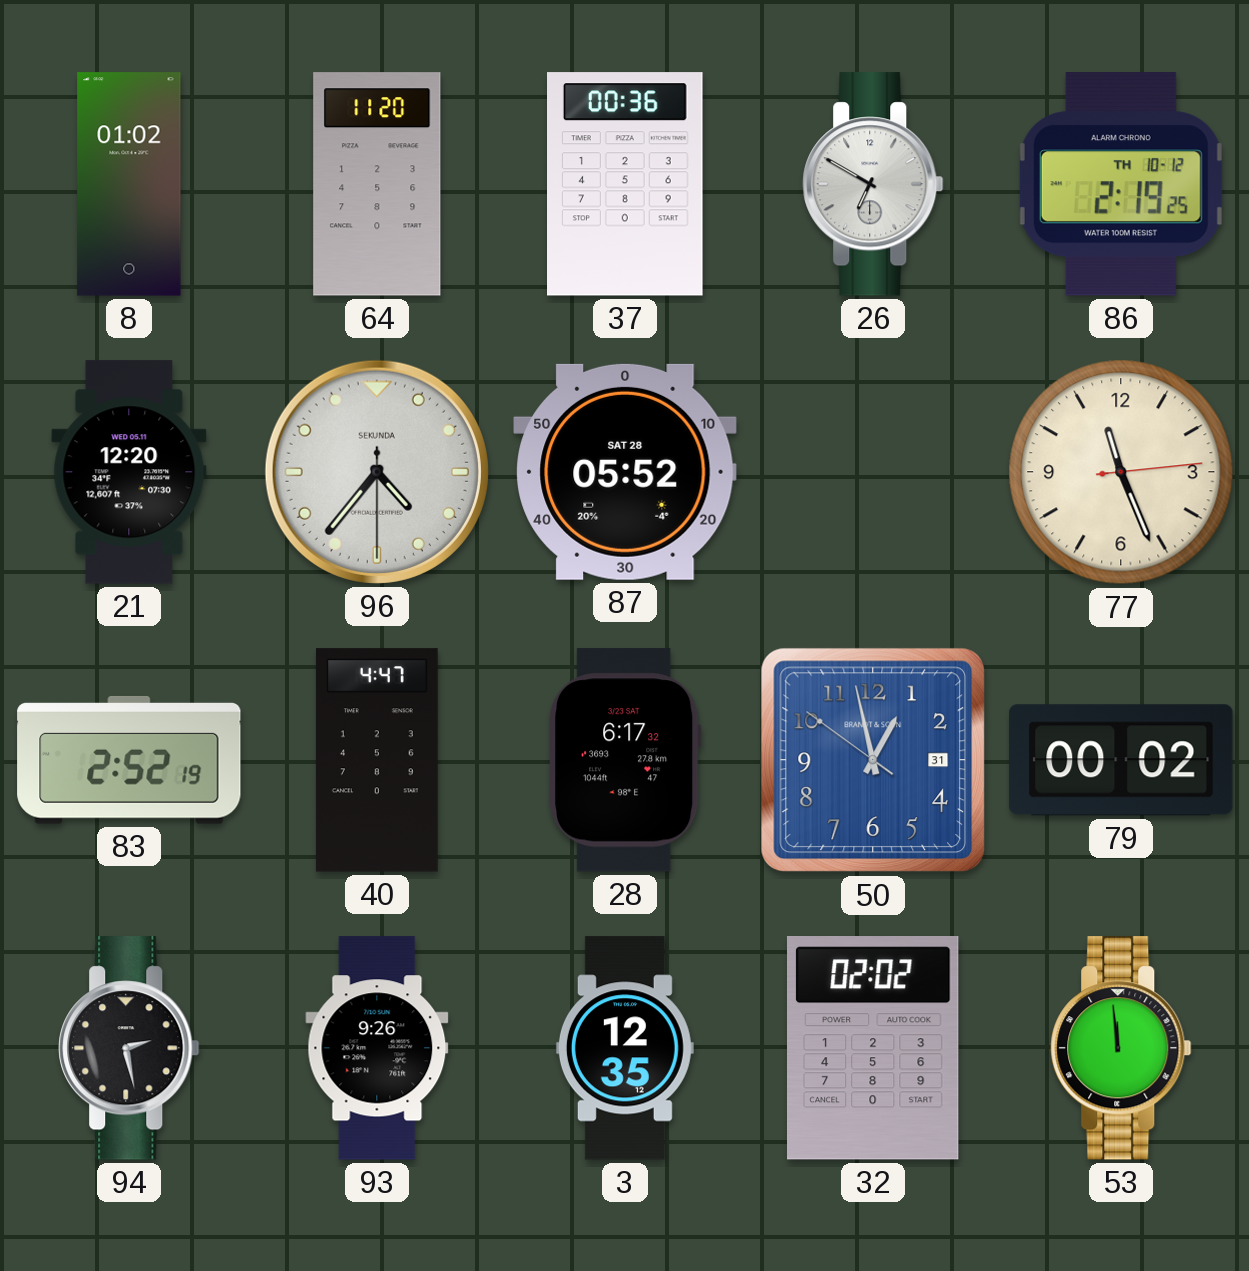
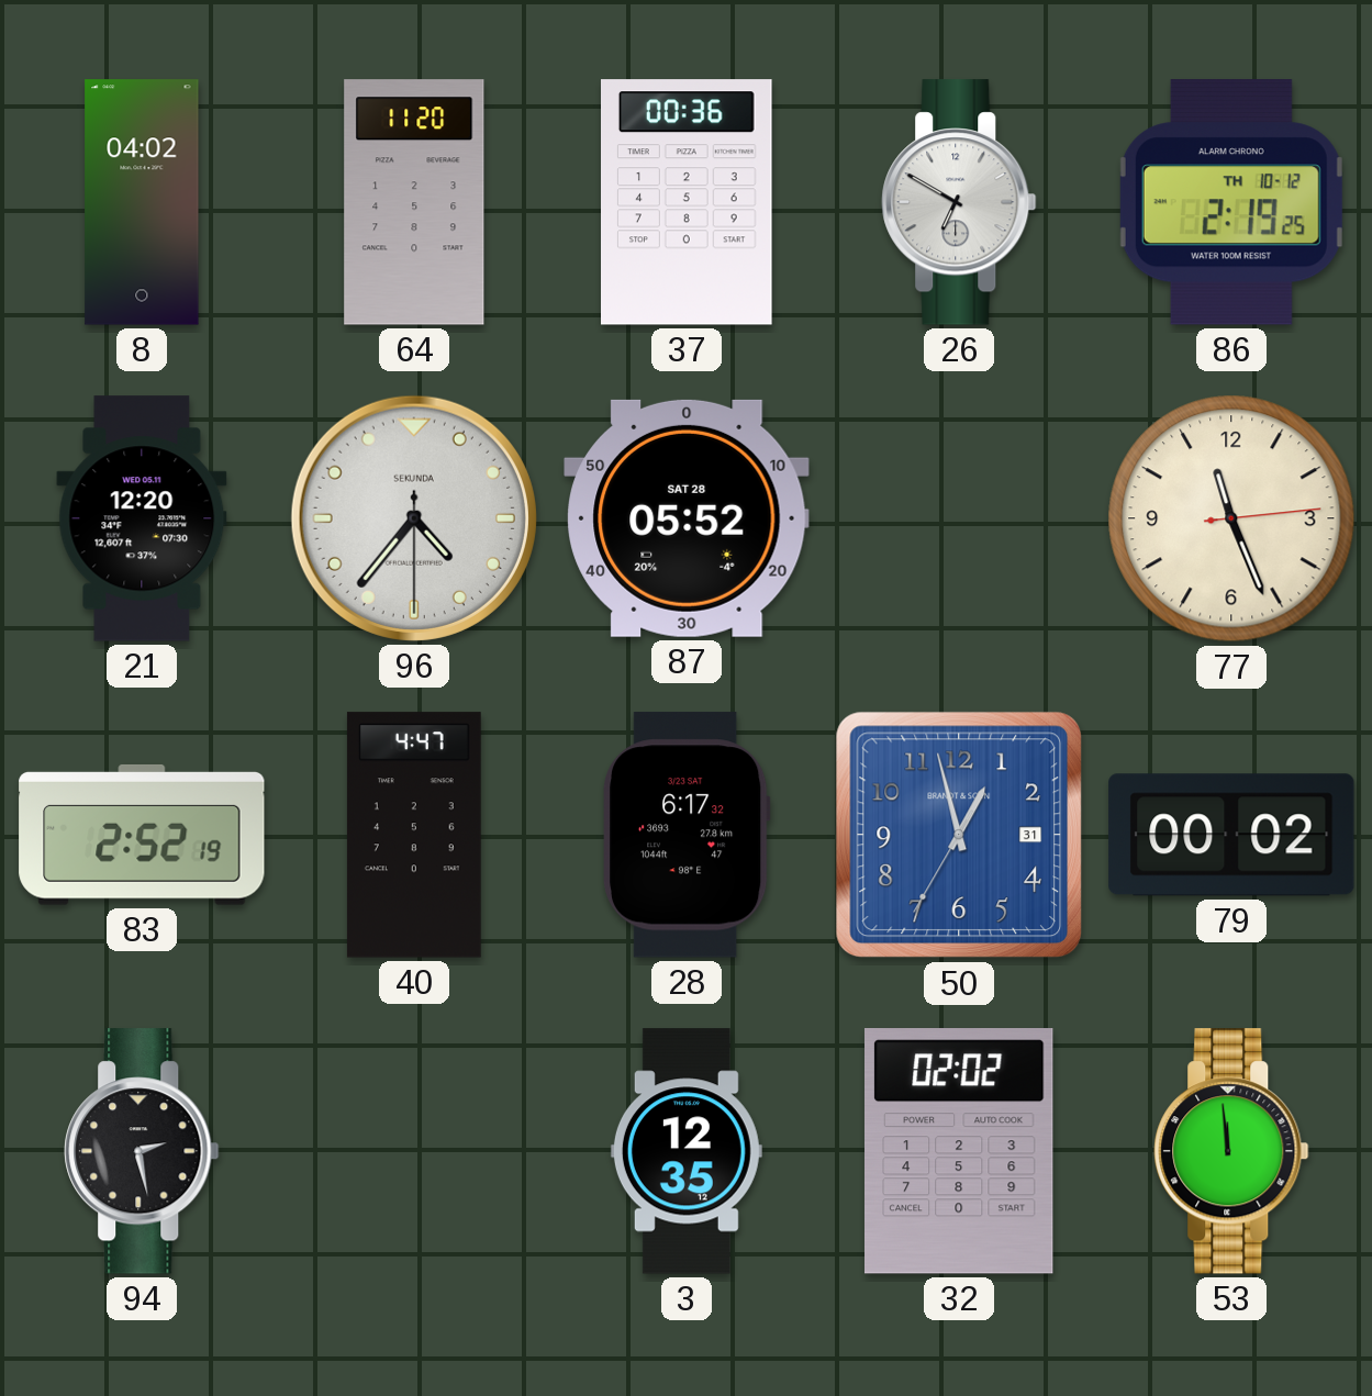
8: 01:02 -> 04:02
50: 12:57:51 -> 12:57:35
93: 9:26 -> none
